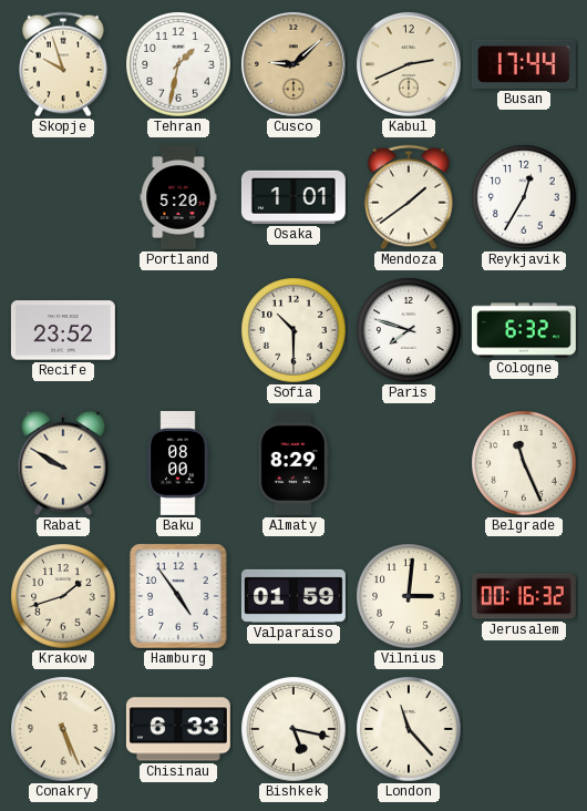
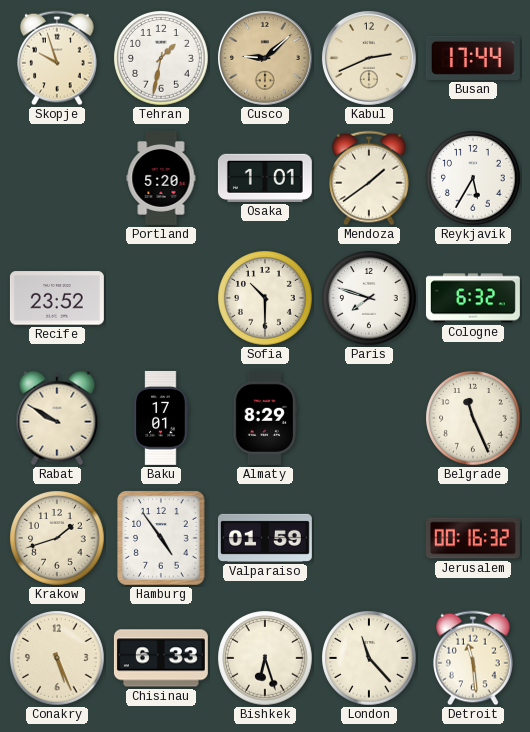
Reykjavik: 12:35 -> 5:35
Baku: 08:00 -> 17:01
Vilnius: 3:01 -> none
Bishkek: 5:17 -> 6:27
Detroit: none -> 11:29
